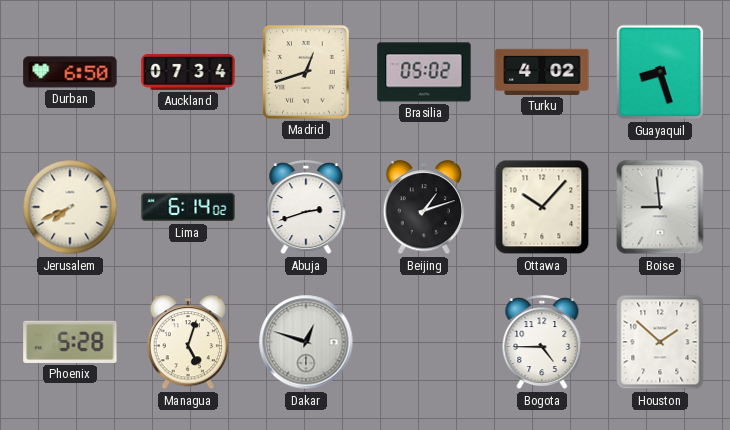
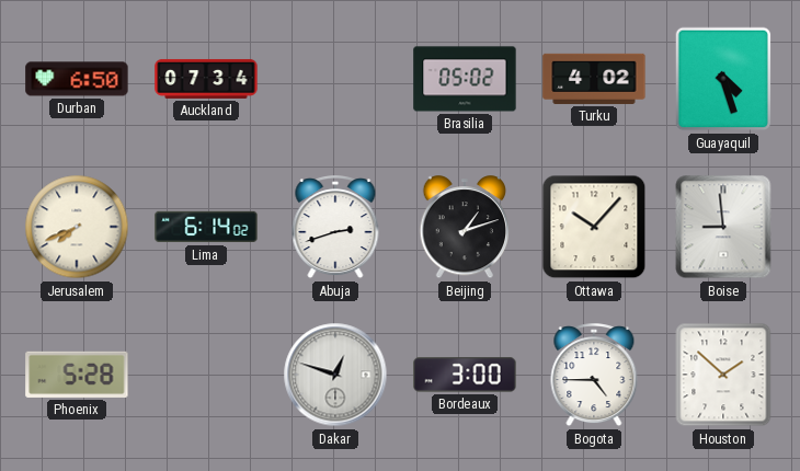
Madrid: 12:42 -> none
Guayaquil: 8:27 -> 4:27
Managua: 5:03 -> none
Bordeaux: none -> 3:00
